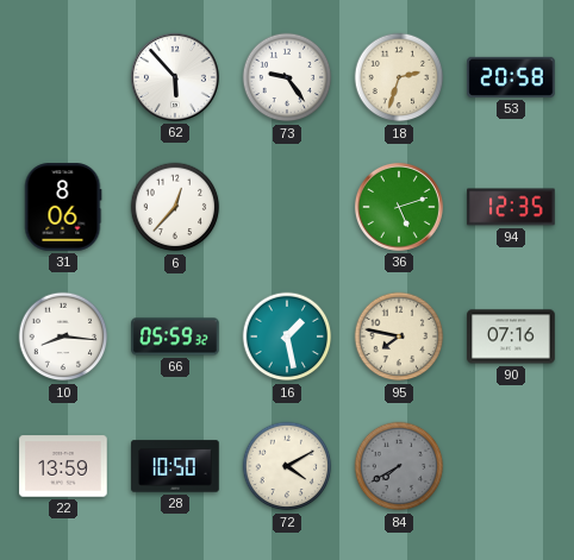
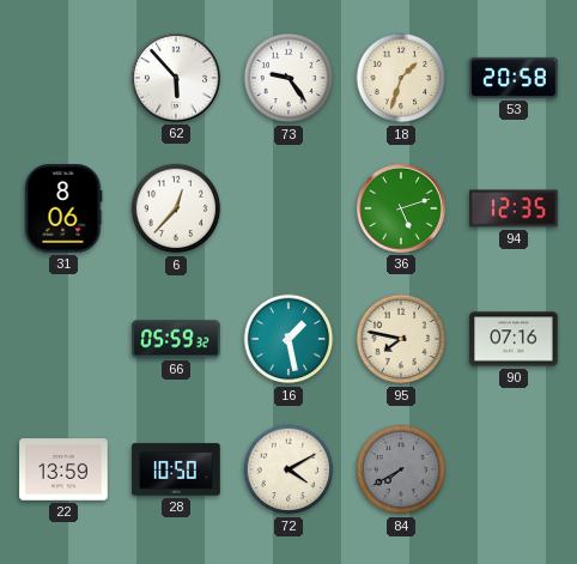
18: 2:33 -> 1:33
10: 8:16 -> none
